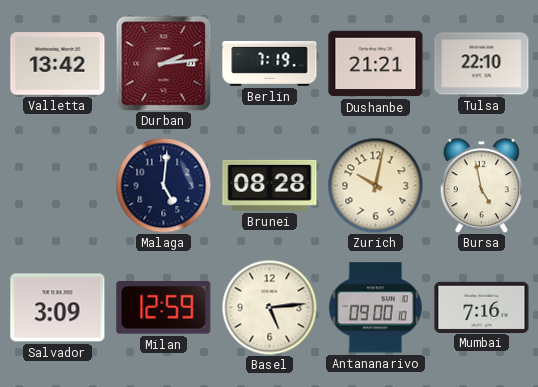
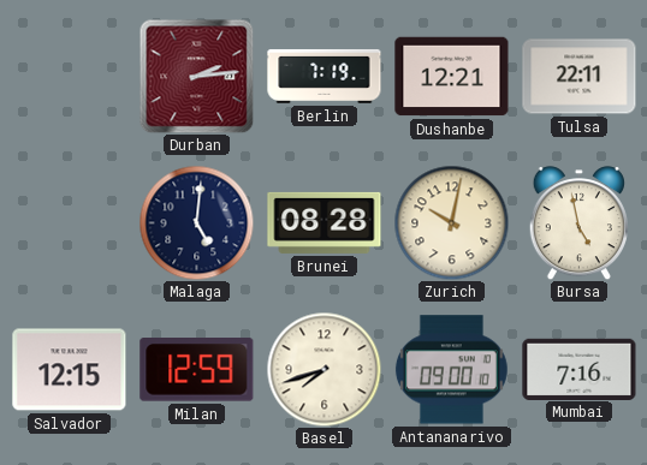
Valletta: 13:42 -> none
Dushanbe: 21:21 -> 12:21
Tulsa: 22:10 -> 22:11
Salvador: 3:09 -> 12:15
Basel: 5:14 -> 7:42
